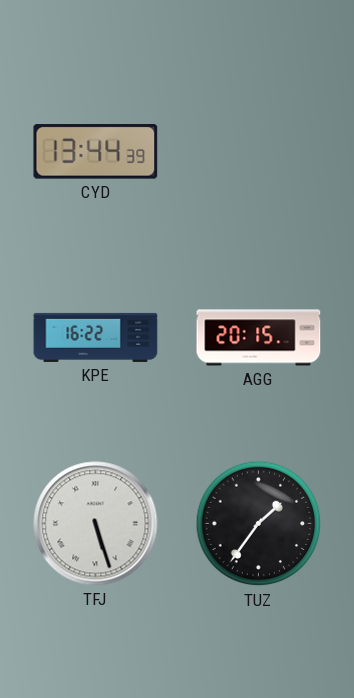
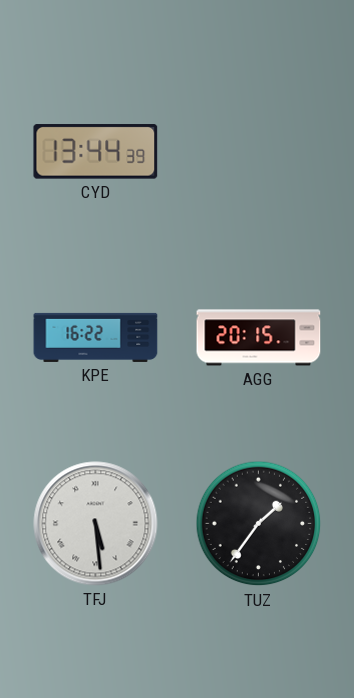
TFJ: 5:27 -> 5:29
